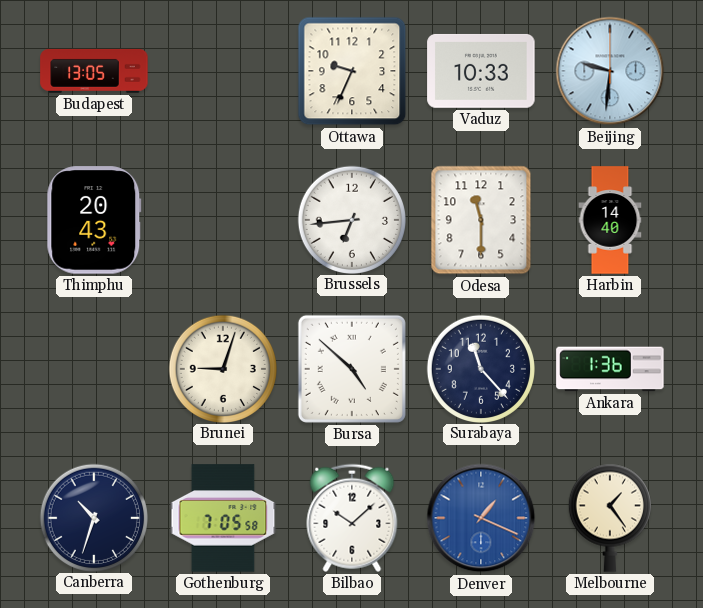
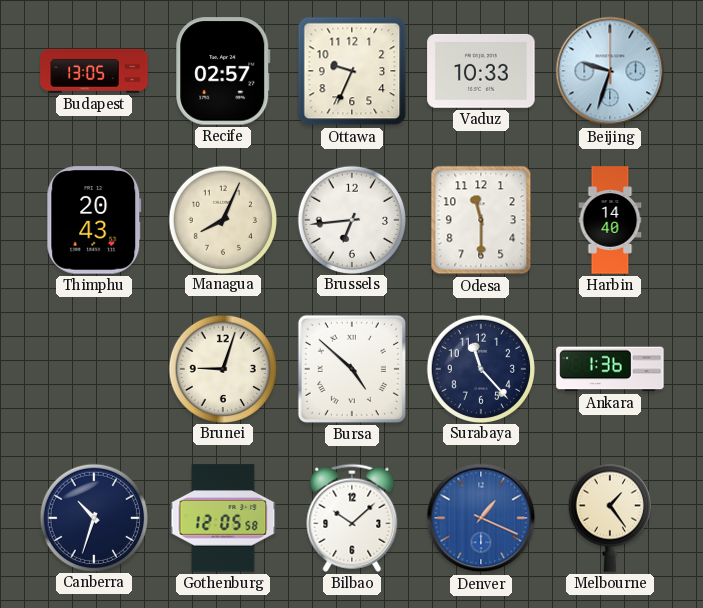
Recife: none -> 02:57
Beijing: 9:31 -> 9:33
Managua: none -> 8:04
Gothenburg: 7:05 -> 12:05
